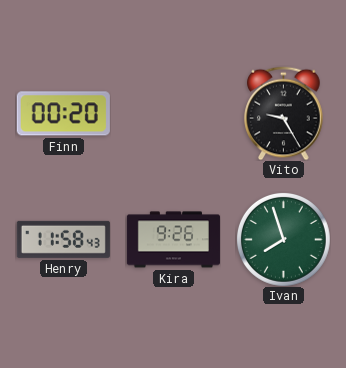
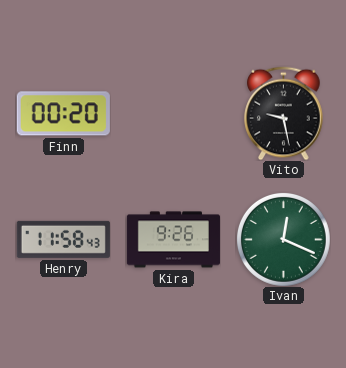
Vito: 9:25 -> 9:28
Ivan: 7:57 -> 12:19
